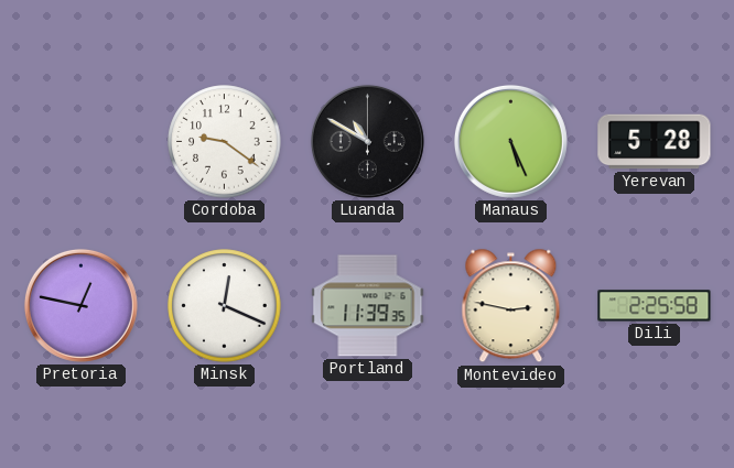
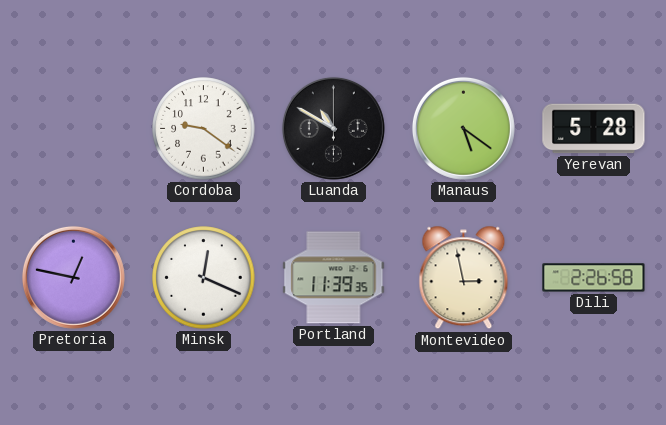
Manaus: 5:26 -> 5:21
Montevideo: 2:47 -> 2:58
Dili: 2:25 -> 2:26
